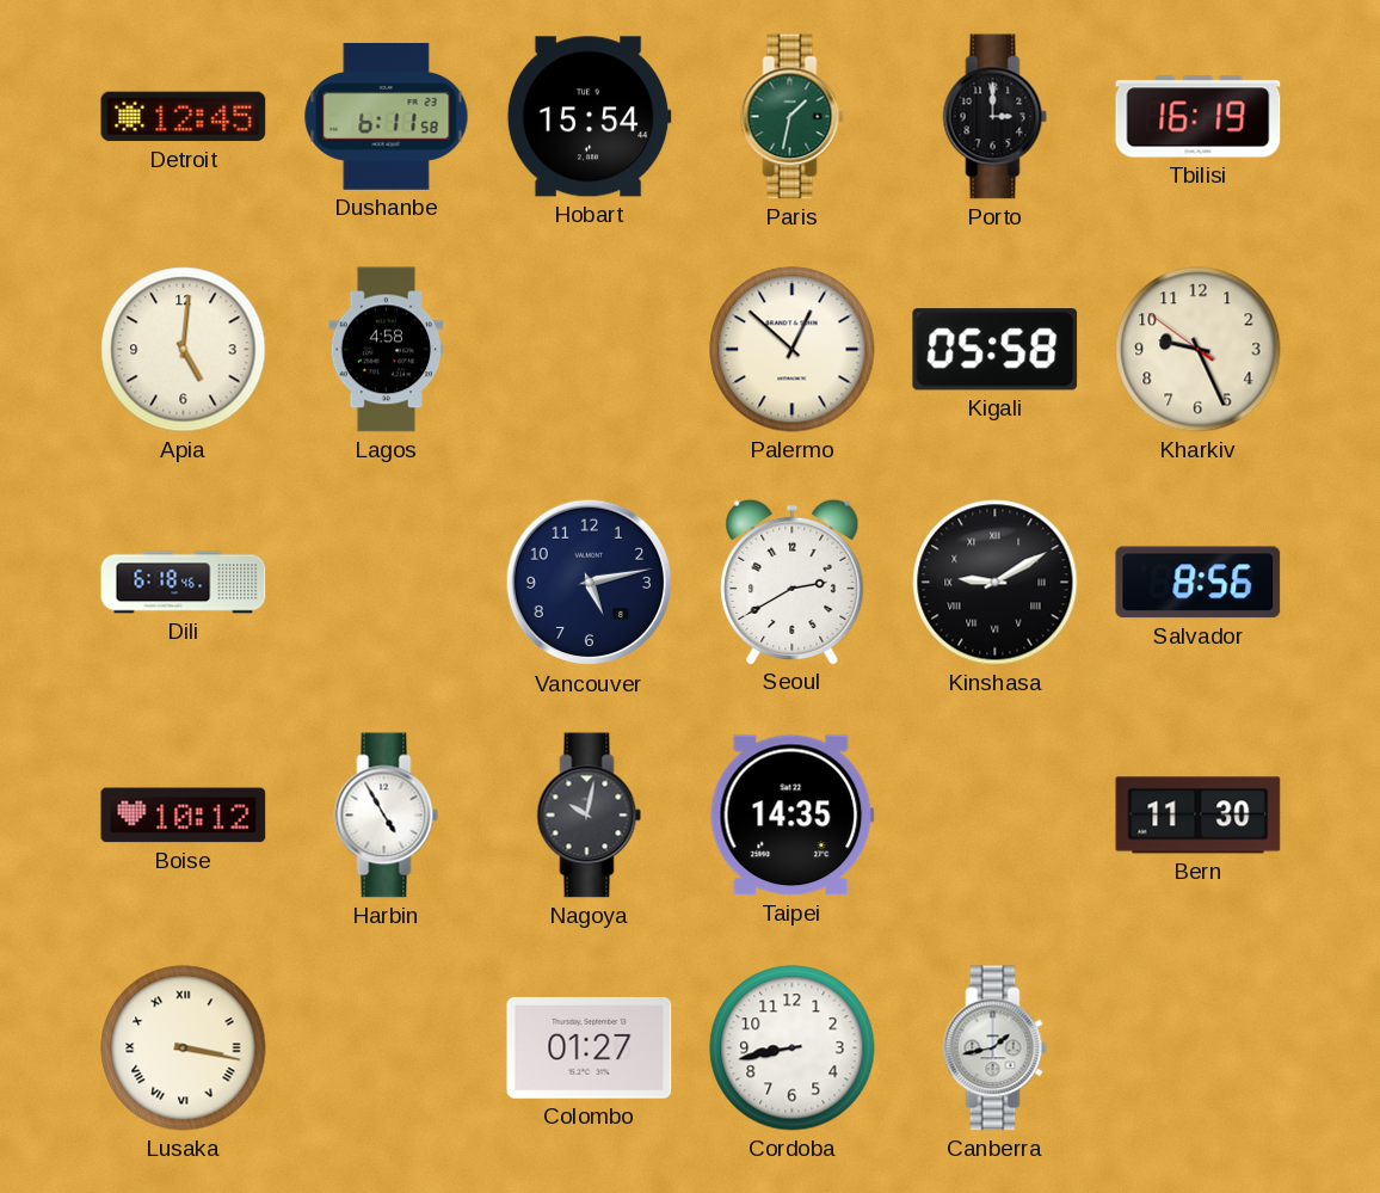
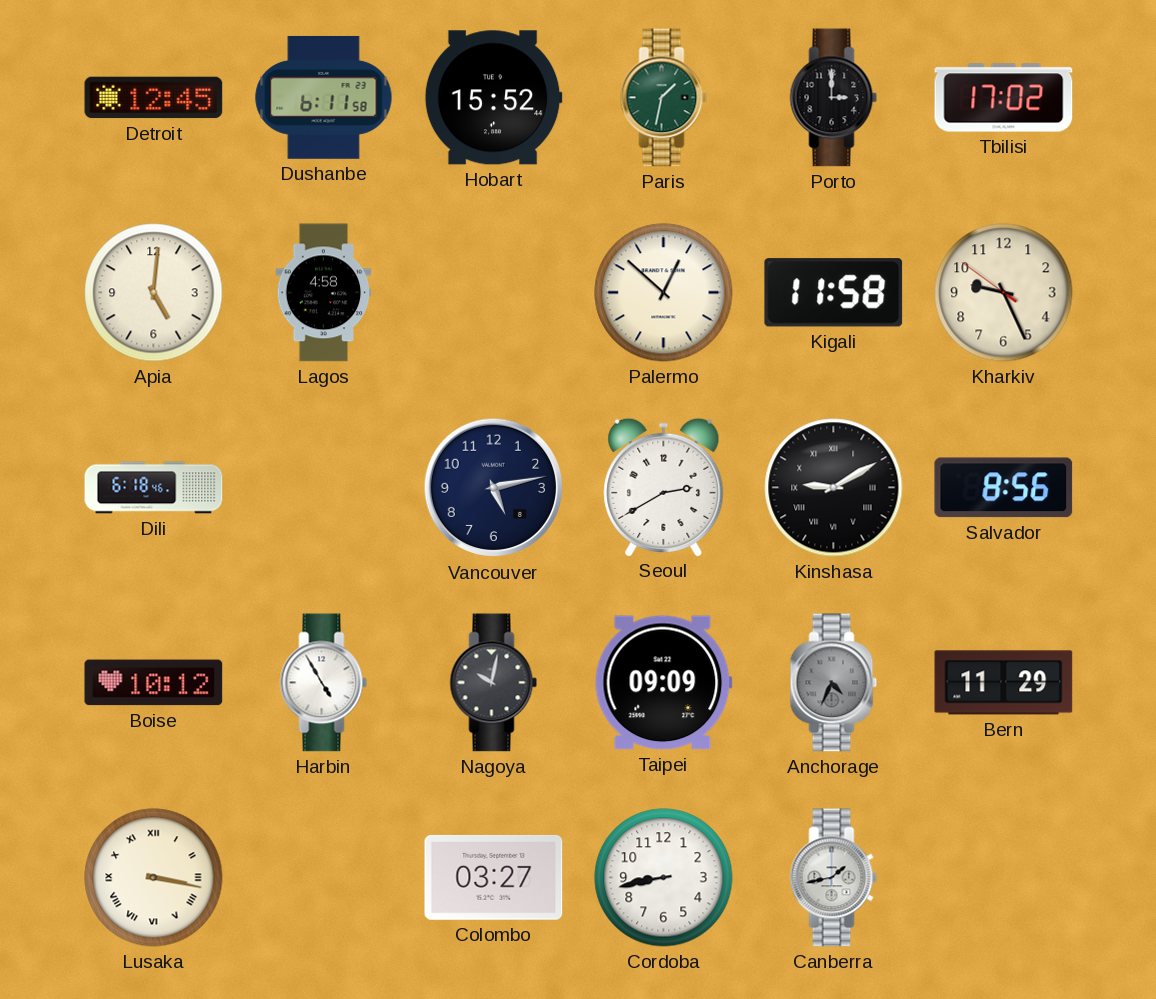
Hobart: 15:54 -> 15:52
Tbilisi: 16:19 -> 17:02
Kigali: 05:58 -> 11:58
Taipei: 14:35 -> 09:09
Anchorage: none -> 4:34
Bern: 11:30 -> 11:29
Colombo: 01:27 -> 03:27
